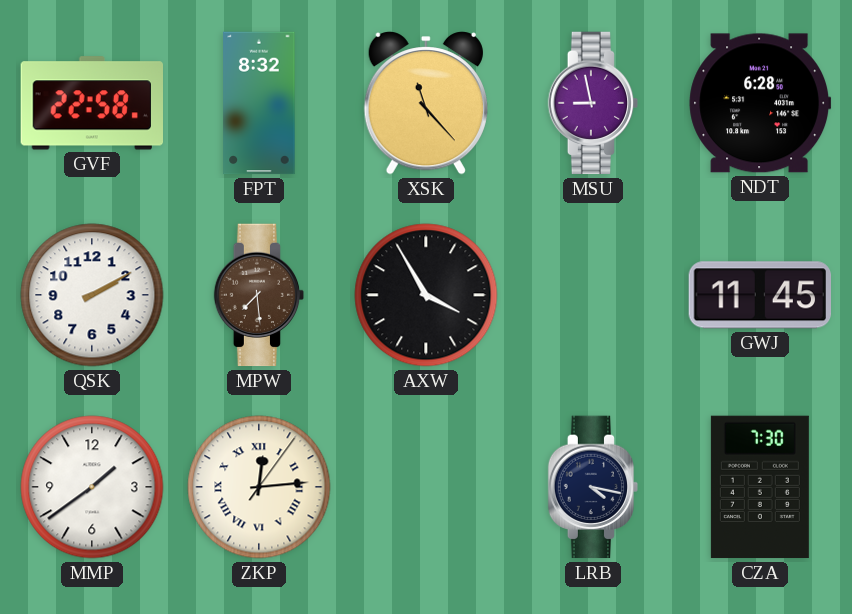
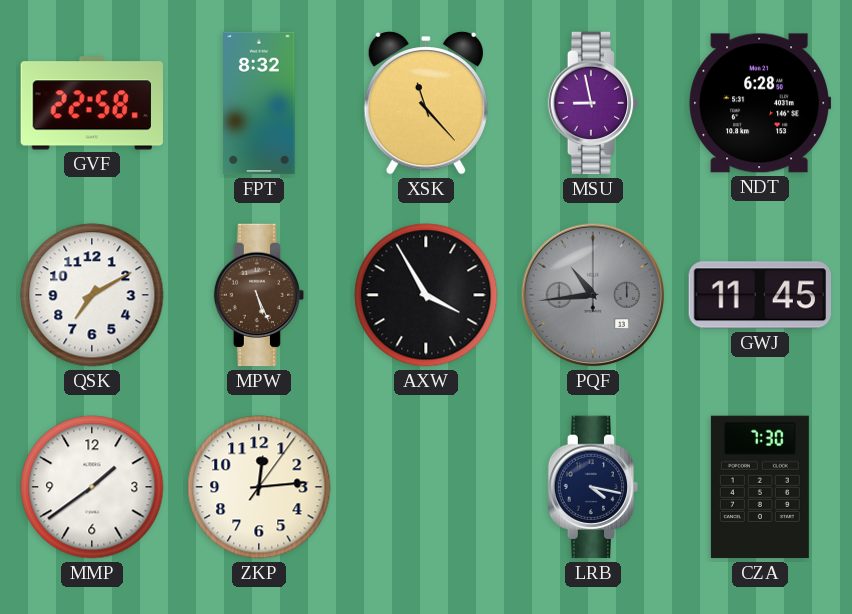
QSK: 2:10 -> 7:10
MPW: 7:29 -> 5:26
PQF: none -> 10:44
ZKP numerals: Roman -> Arabic
